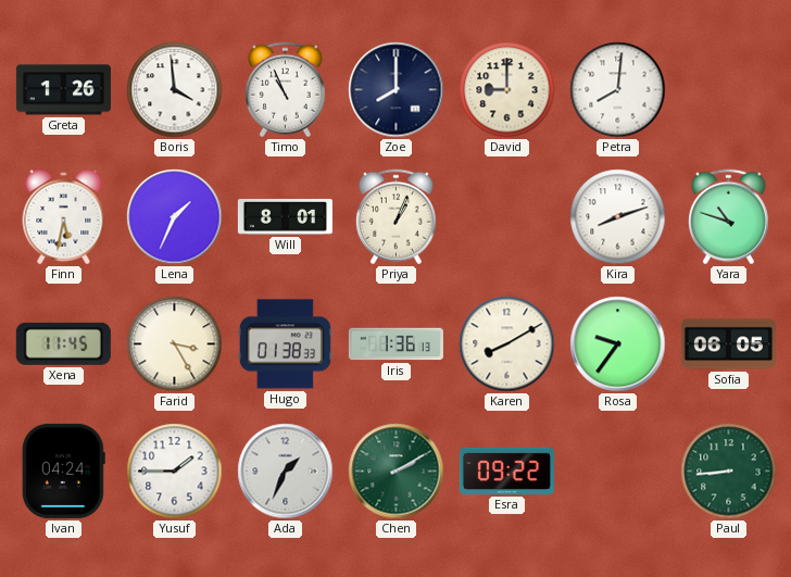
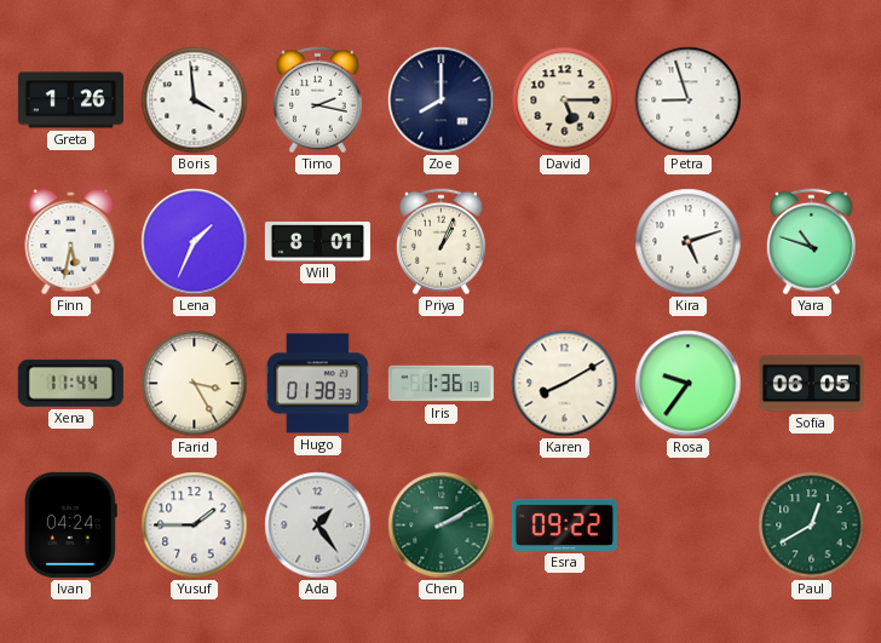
Timo: 10:56 -> 2:17
David: 9:00 -> 5:15
Petra: 8:01 -> 8:57
Kira: 8:12 -> 5:12
Xena: 11:45 -> 11:44
Ada: 1:34 -> 1:24
Paul: 8:44 -> 12:40
